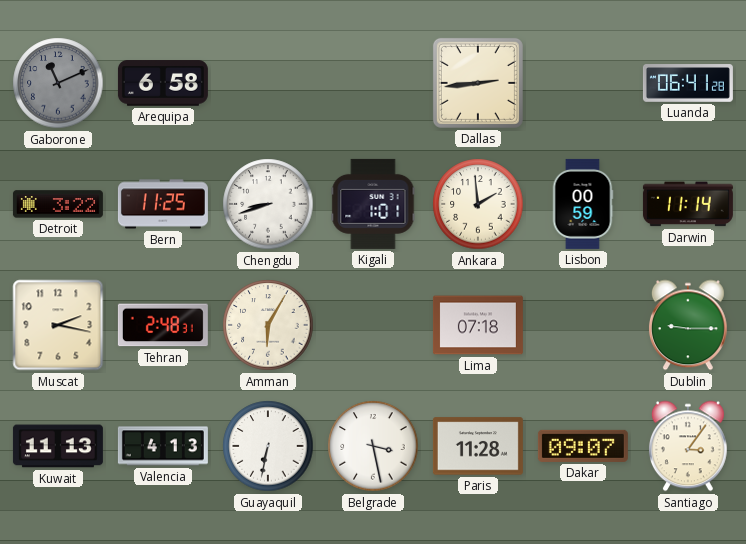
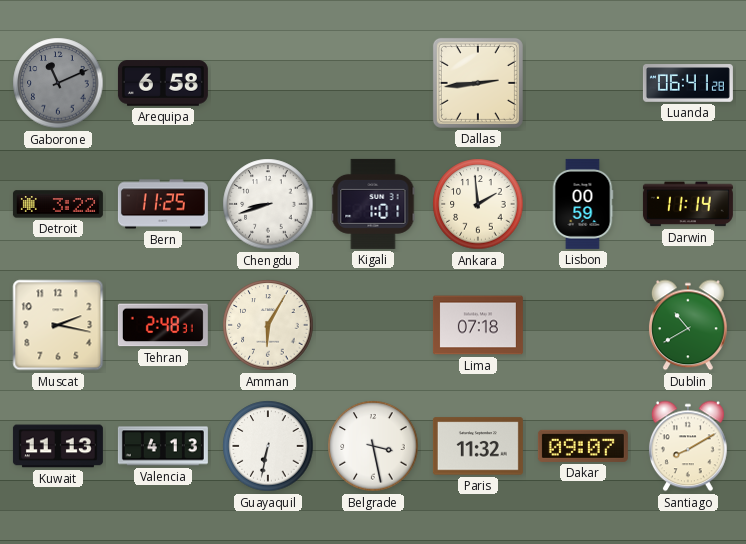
Dublin: 9:15 -> 10:40
Paris: 11:28 -> 11:32
Santiago: 3:06 -> 8:10
